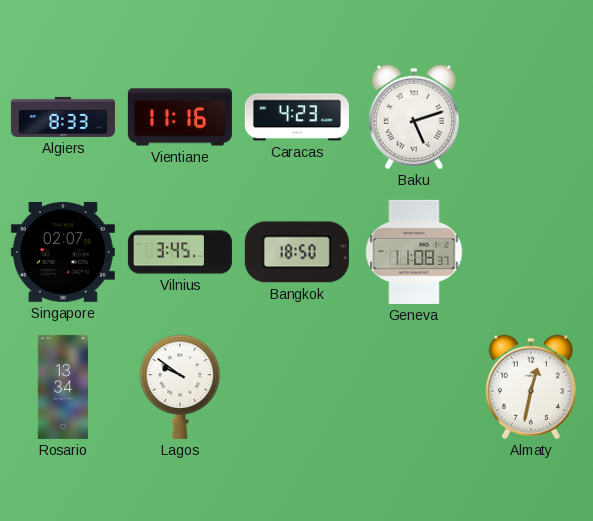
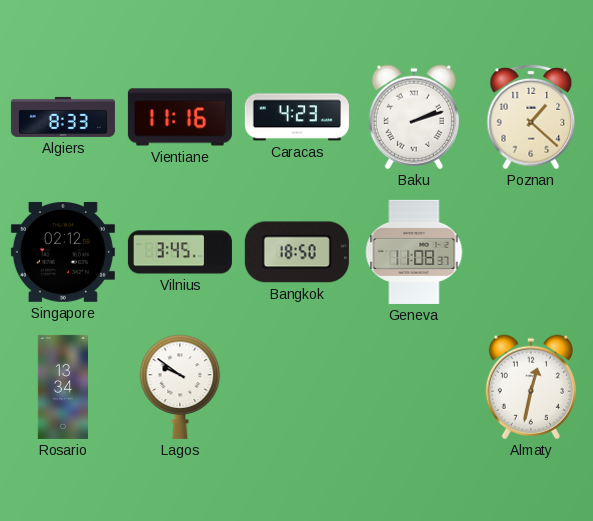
Baku: 5:12 -> 2:12
Poznan: none -> 1:22
Singapore: 02:07 -> 02:12
